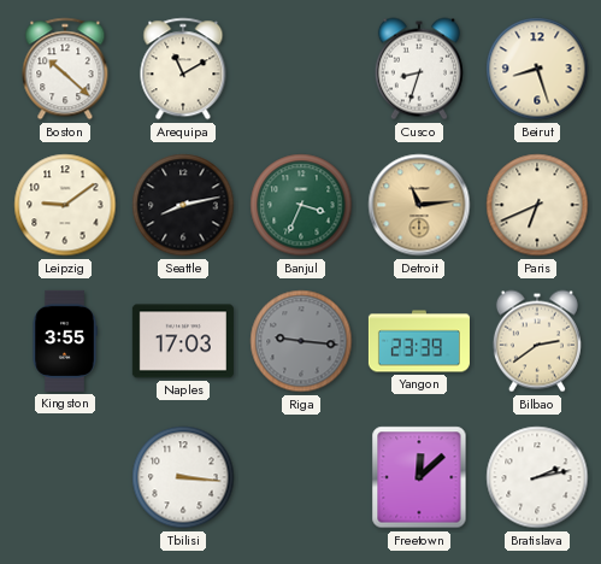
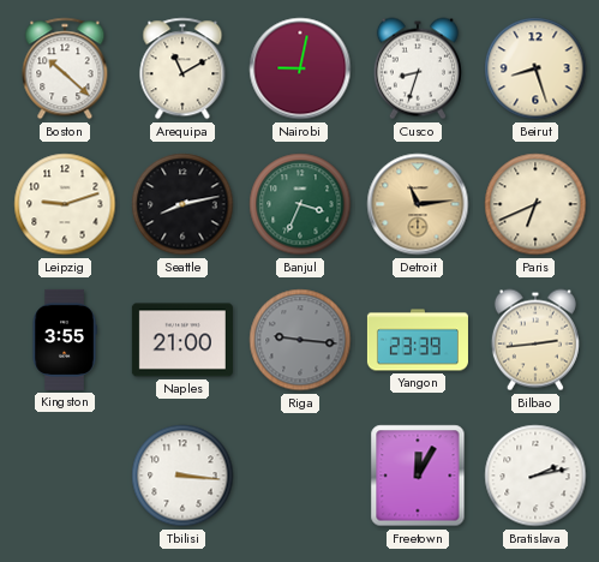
Nairobi: none -> 9:02
Leipzig: 9:09 -> 9:12
Naples: 17:03 -> 21:00
Bilbao: 2:39 -> 2:44
Freetown: 12:08 -> 12:05
